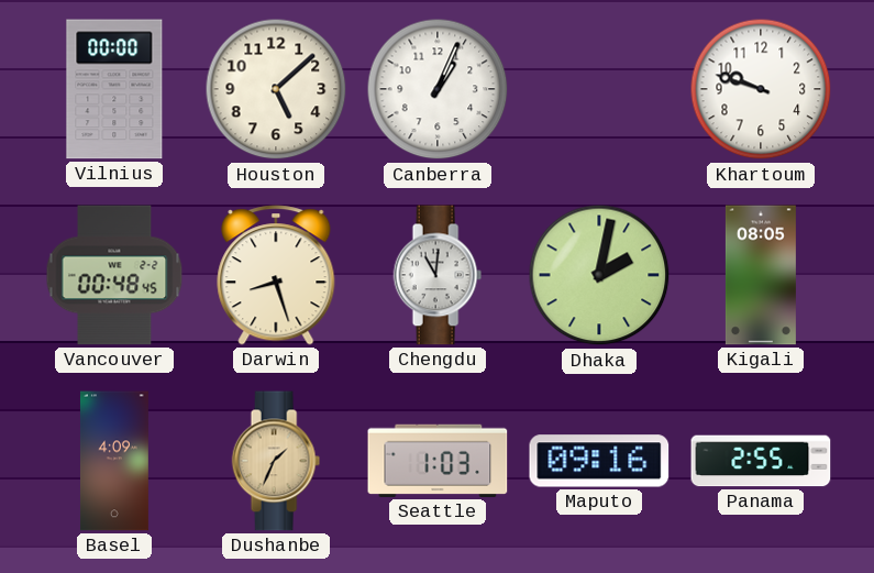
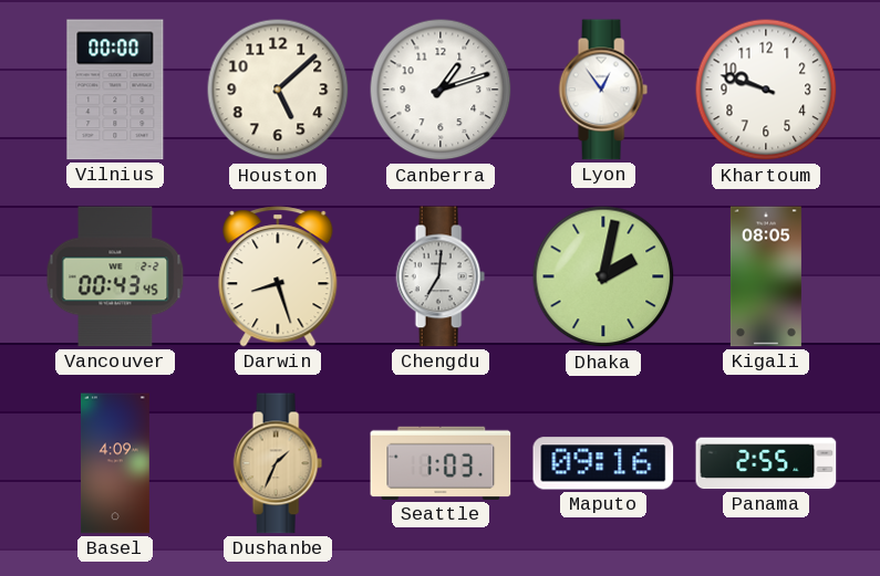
Canberra: 1:04 -> 1:12
Lyon: none -> 12:54
Vancouver: 00:48 -> 00:43
Chengdu: 11:01 -> 7:01
